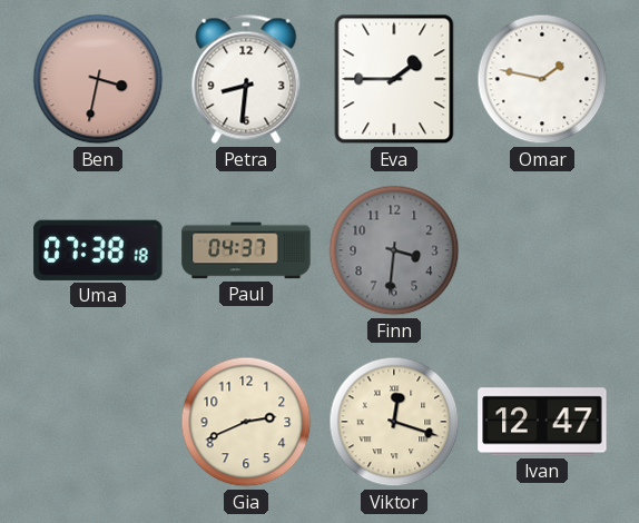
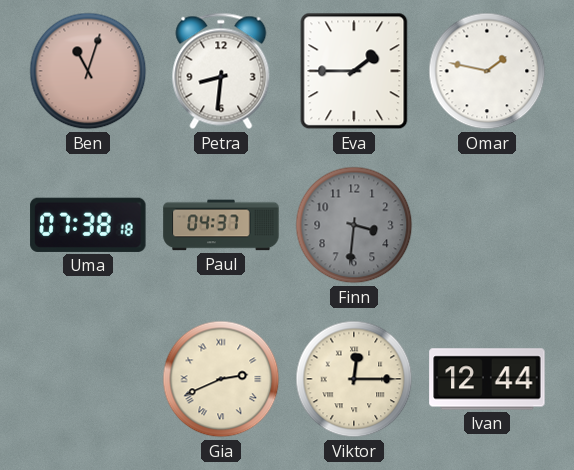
Ben: 3:32 -> 11:03
Gia numerals: Arabic -> Roman
Viktor: 12:18 -> 12:15
Ivan: 12:47 -> 12:44
